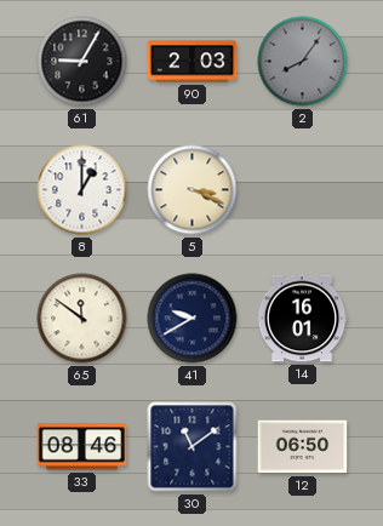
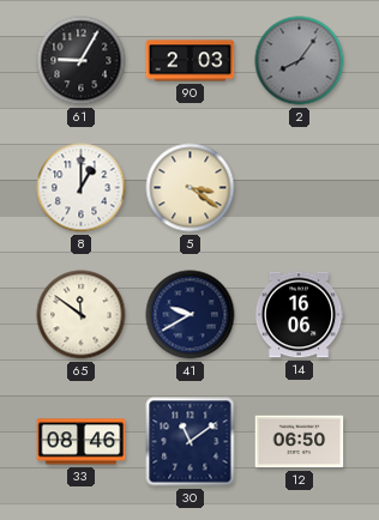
5: 3:19 -> 3:21
14: 16:01 -> 16:06
